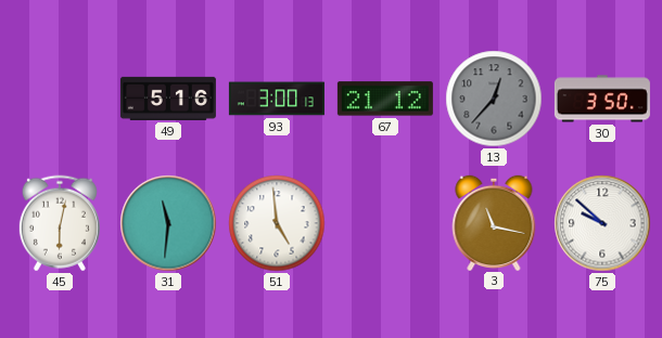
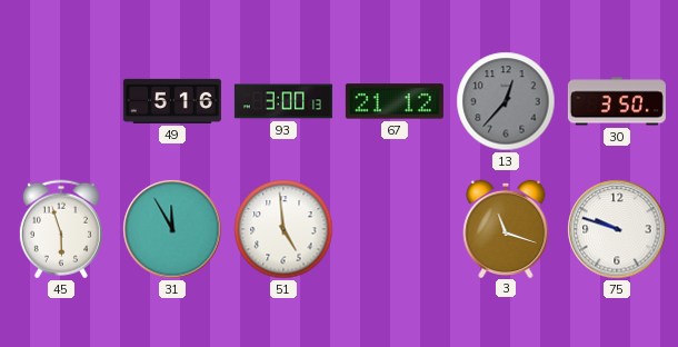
45: 6:02 -> 5:57
31: 11:31 -> 11:55
3: 11:17 -> 11:18
75: 9:52 -> 9:48
